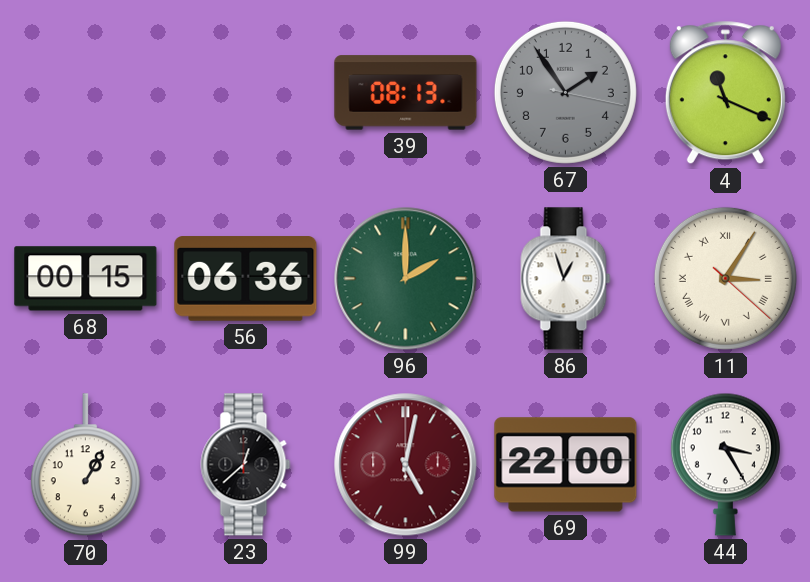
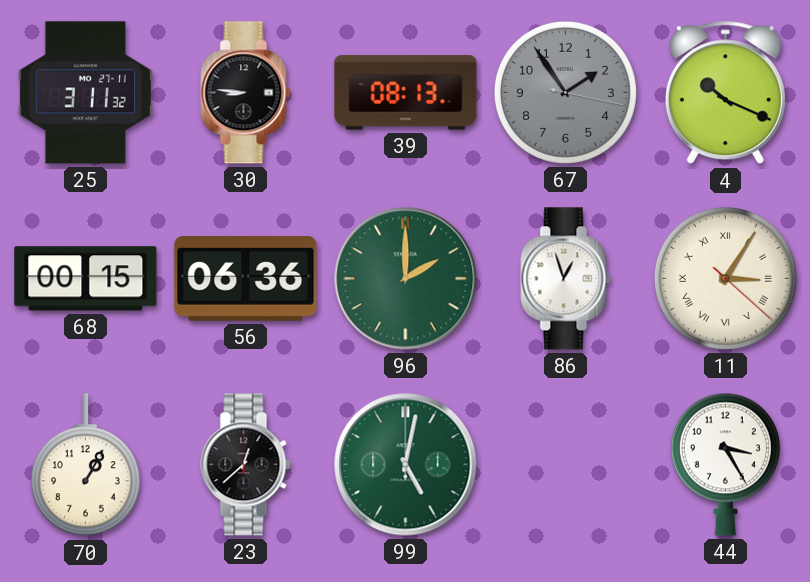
25: none -> 3:11
30: none -> 8:46
4: 11:19 -> 10:19
99 dial: burgundy -> green
69: 22:00 -> none
